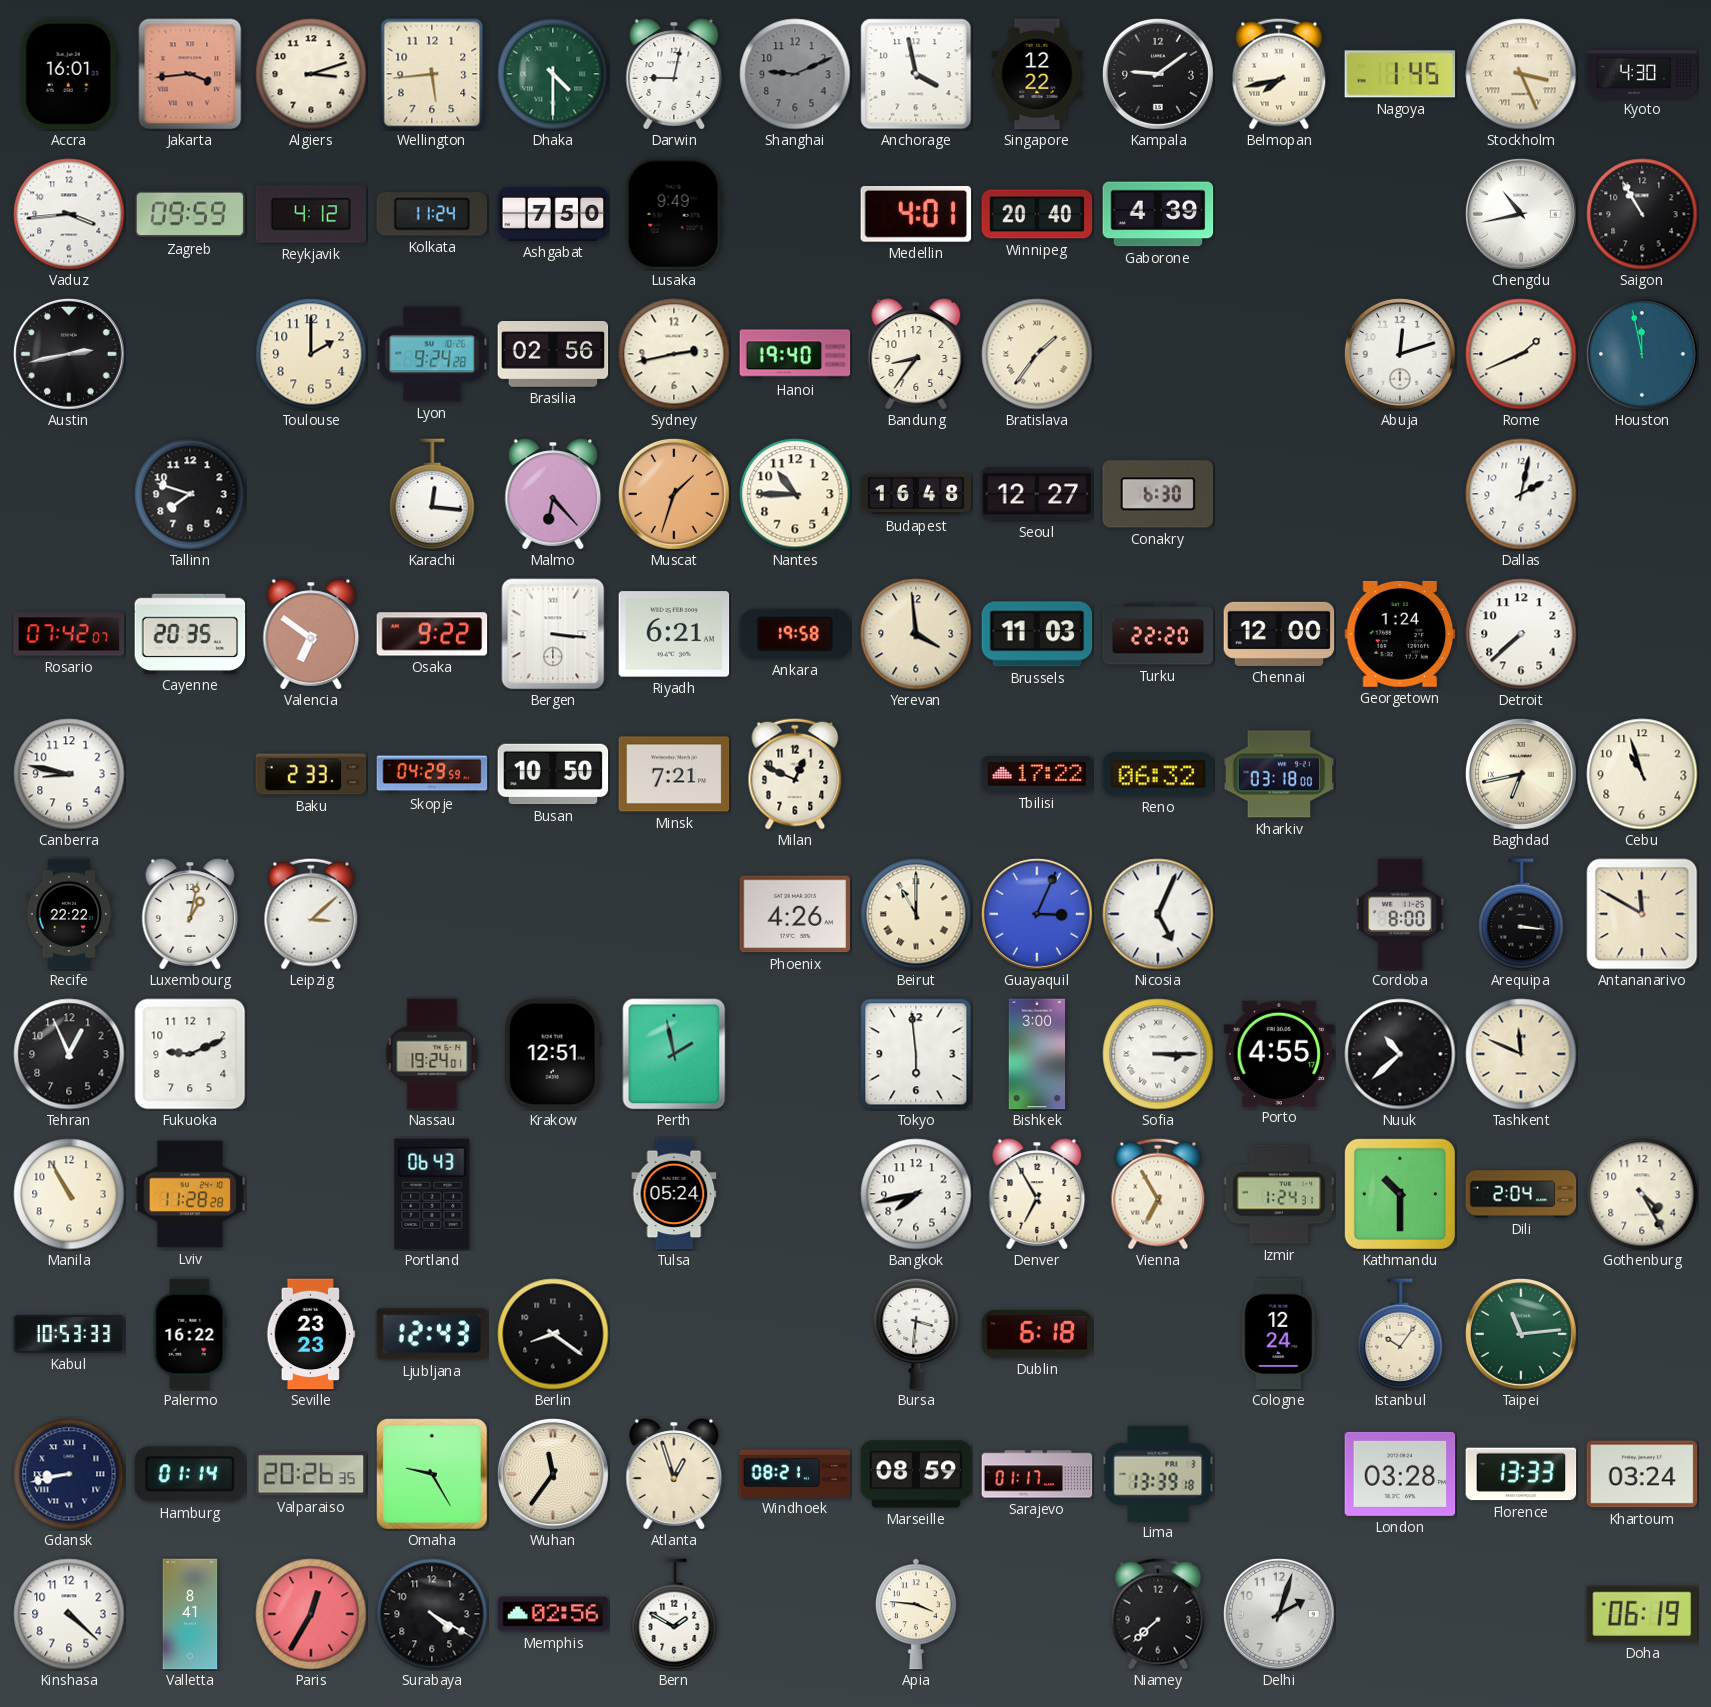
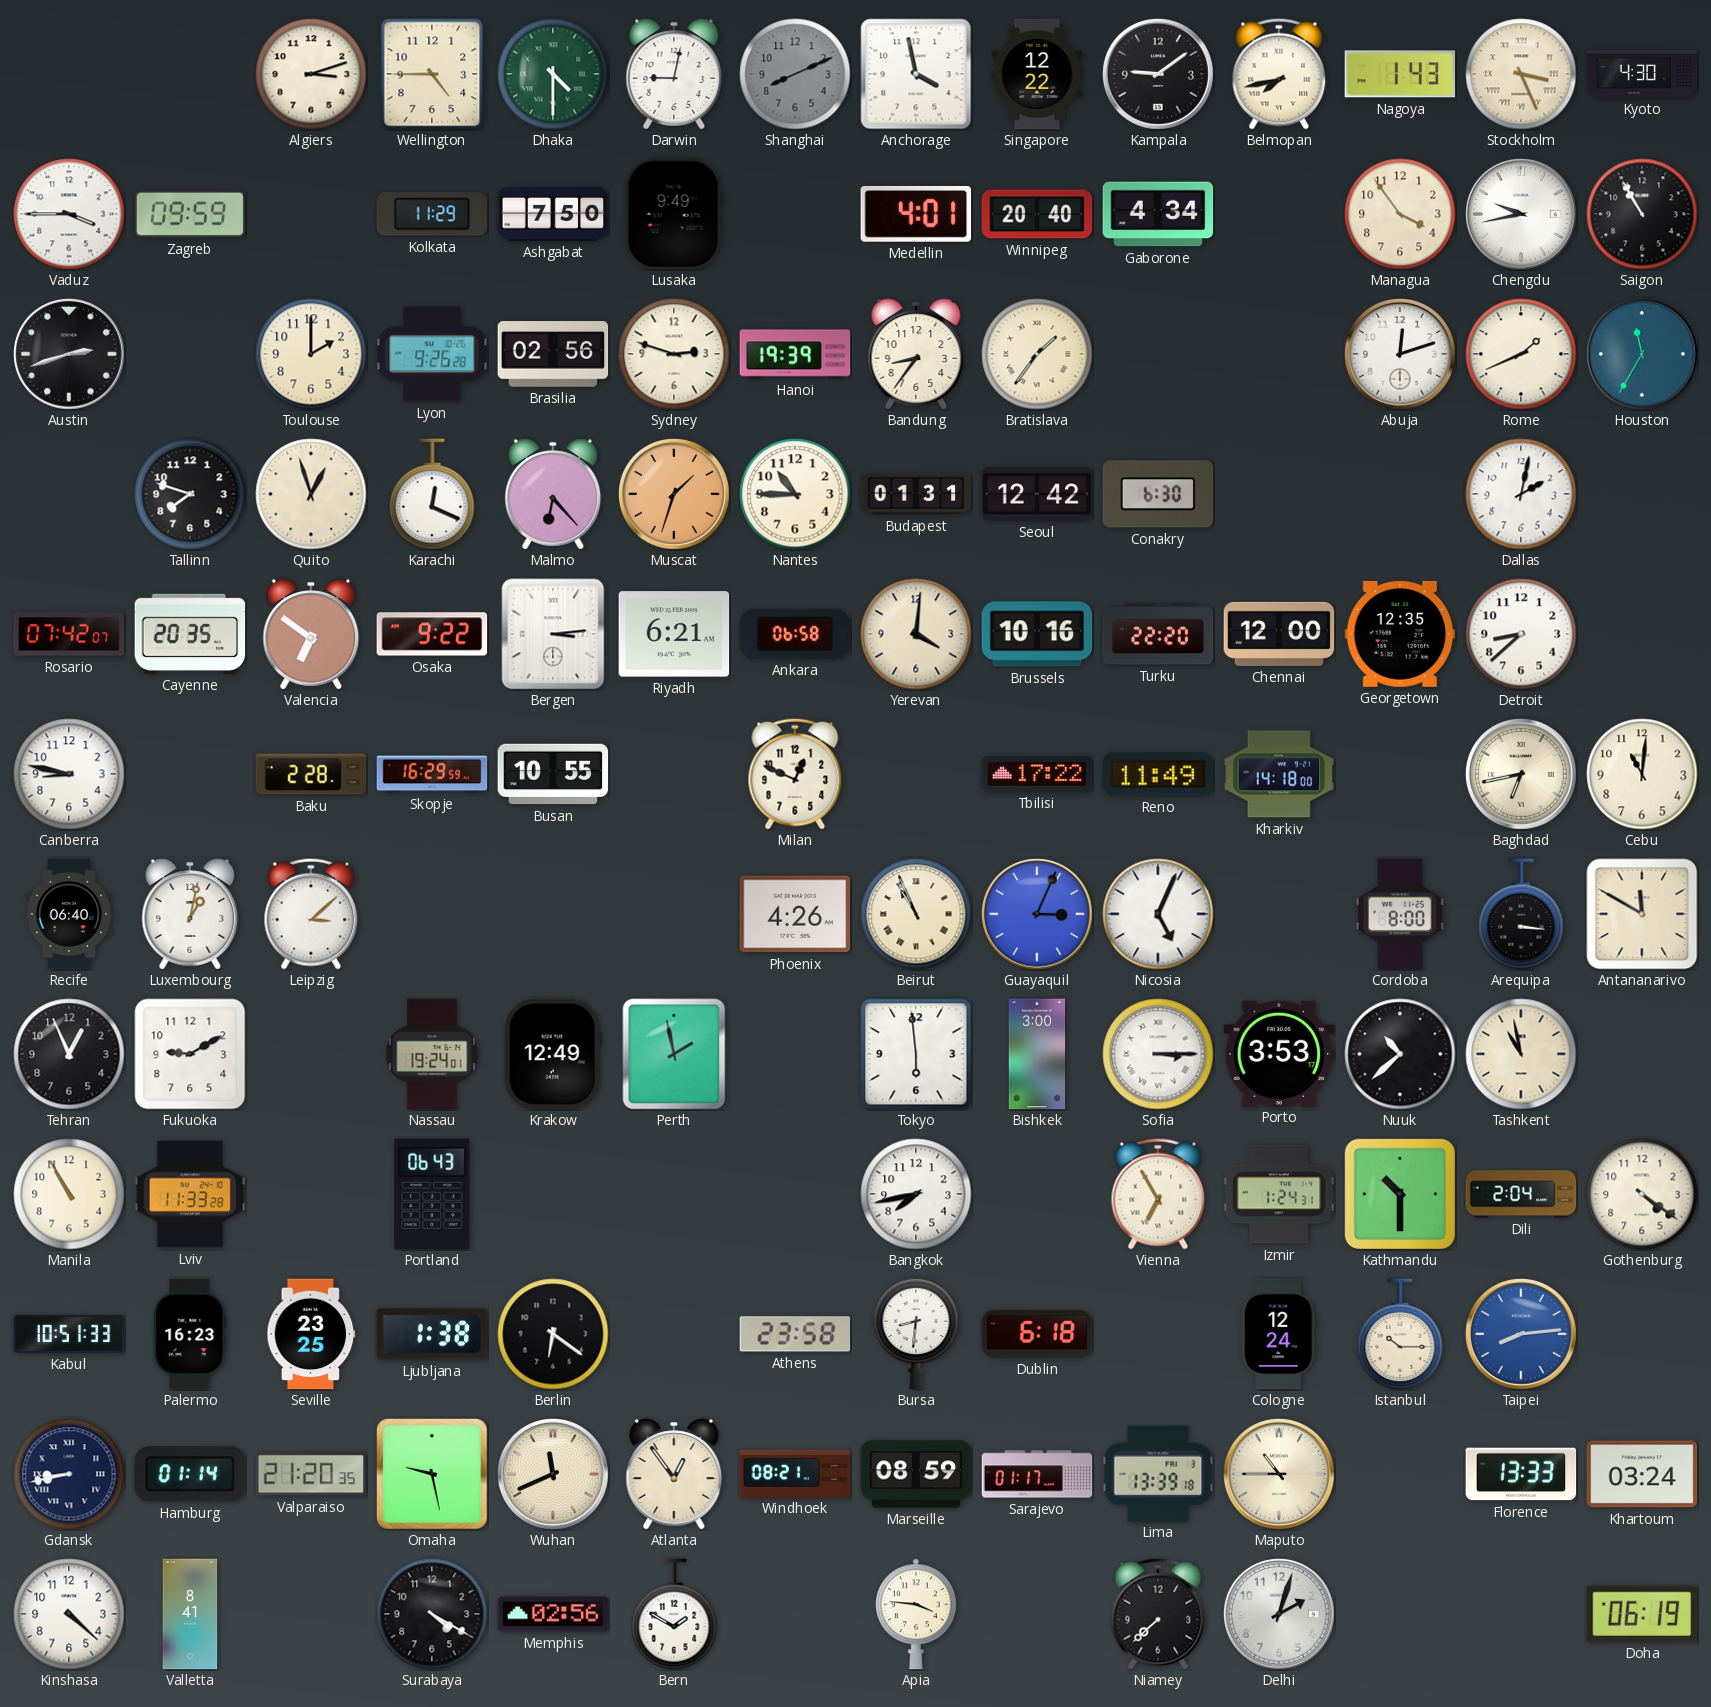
Accra: 16:01 -> none
Jakarta: 3:44 -> none
Wellington: 5:44 -> 4:45
Shanghai: 9:11 -> 8:11
Nagoya: 1:45 -> 1:43
Vaduz: 3:44 -> 3:45
Reykjavik: 4:12 -> none
Kolkata: 11:24 -> 11:29
Gaborone: 4:39 -> 4:34
Managua: none -> 3:54
Chengdu: 10:43 -> 9:43
Austin: 2:43 -> 2:42
Lyon: 9:24 -> 9:26
Sydney: 2:43 -> 2:48
Hanoi: 19:40 -> 19:39
Houston: 11:58 -> 11:35
Quito: none -> 12:57
Karachi: 12:16 -> 12:19
Budapest: 16:48 -> 01:31
Seoul: 12:27 -> 12:42
Bergen: 3:16 -> 3:14
Ankara: 19:58 -> 06:58
Yerevan: 3:59 -> 4:01
Brussels: 11:03 -> 10:16
Georgetown: 1:24 -> 12:35
Detroit: 7:38 -> 8:38
Baku: 2:33 -> 2:28
Skopje: 04:29 -> 16:29
Busan: 10:50 -> 10:55
Minsk: 7:21 -> none
Reno: 06:32 -> 11:49
Kharkiv: 03:18 -> 14:18
Cebu: 10:57 -> 11:01
Recife: 22:22 -> 06:40
Beirut: 11:00 -> 10:56
Fukuoka: 9:11 -> 9:10
Krakow: 12:51 -> 12:49
Porto: 4:55 -> 3:53
Tashkent: 11:49 -> 10:58
Lviv: 11:28 -> 11:33
Tulsa: 05:24 -> none
Denver: 6:55 -> none
Gothenburg: 4:25 -> 4:21
Kabul: 10:53 -> 10:51
Palermo: 16:22 -> 16:23
Seville: 23:23 -> 23:25
Ljubljana: 12:43 -> 1:38
Berlin: 8:21 -> 6:21
Athens: none -> 23:58
Bursa: 3:31 -> 8:31
Istanbul: 10:06 -> 10:15
Taipei: 11:14 -> 8:14
Taipei dial: green -> blue
Valparaiso: 20:26 -> 21:20
Omaha: 9:25 -> 9:28
Wuhan: 11:36 -> 11:41
Atlanta: 12:57 -> 12:54
Maputo: none -> 10:45
London: 03:28 -> none
Paris: 12:35 -> none
